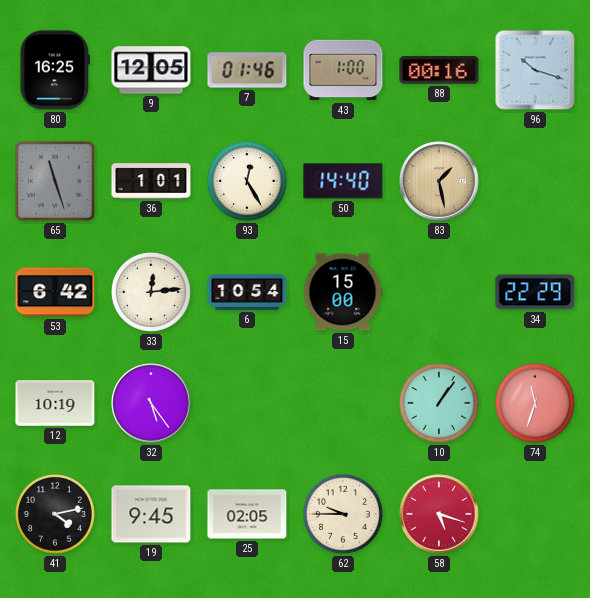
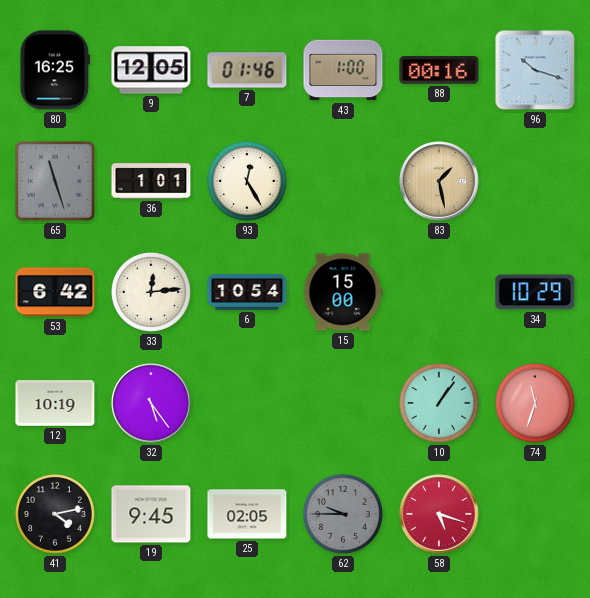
50: 14:40 -> none
34: 22:29 -> 10:29
62 dial: cream -> grey
